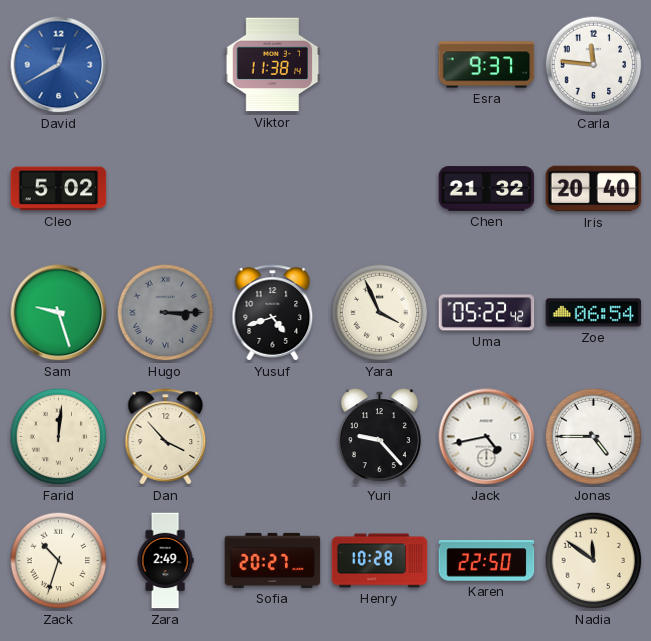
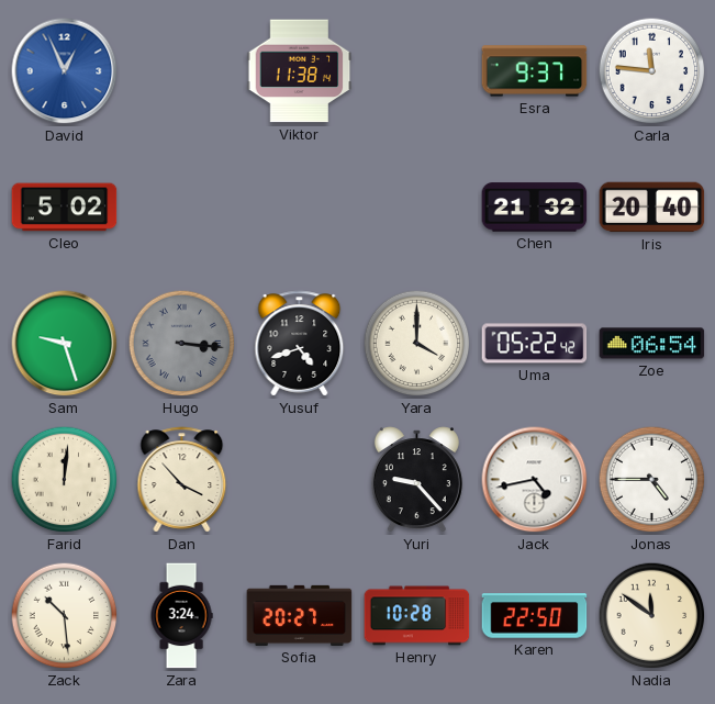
David: 12:40 -> 12:56
Hugo: 3:15 -> 3:16
Yara: 3:56 -> 4:00
Zack: 10:33 -> 10:29
Zara: 2:49 -> 3:24
